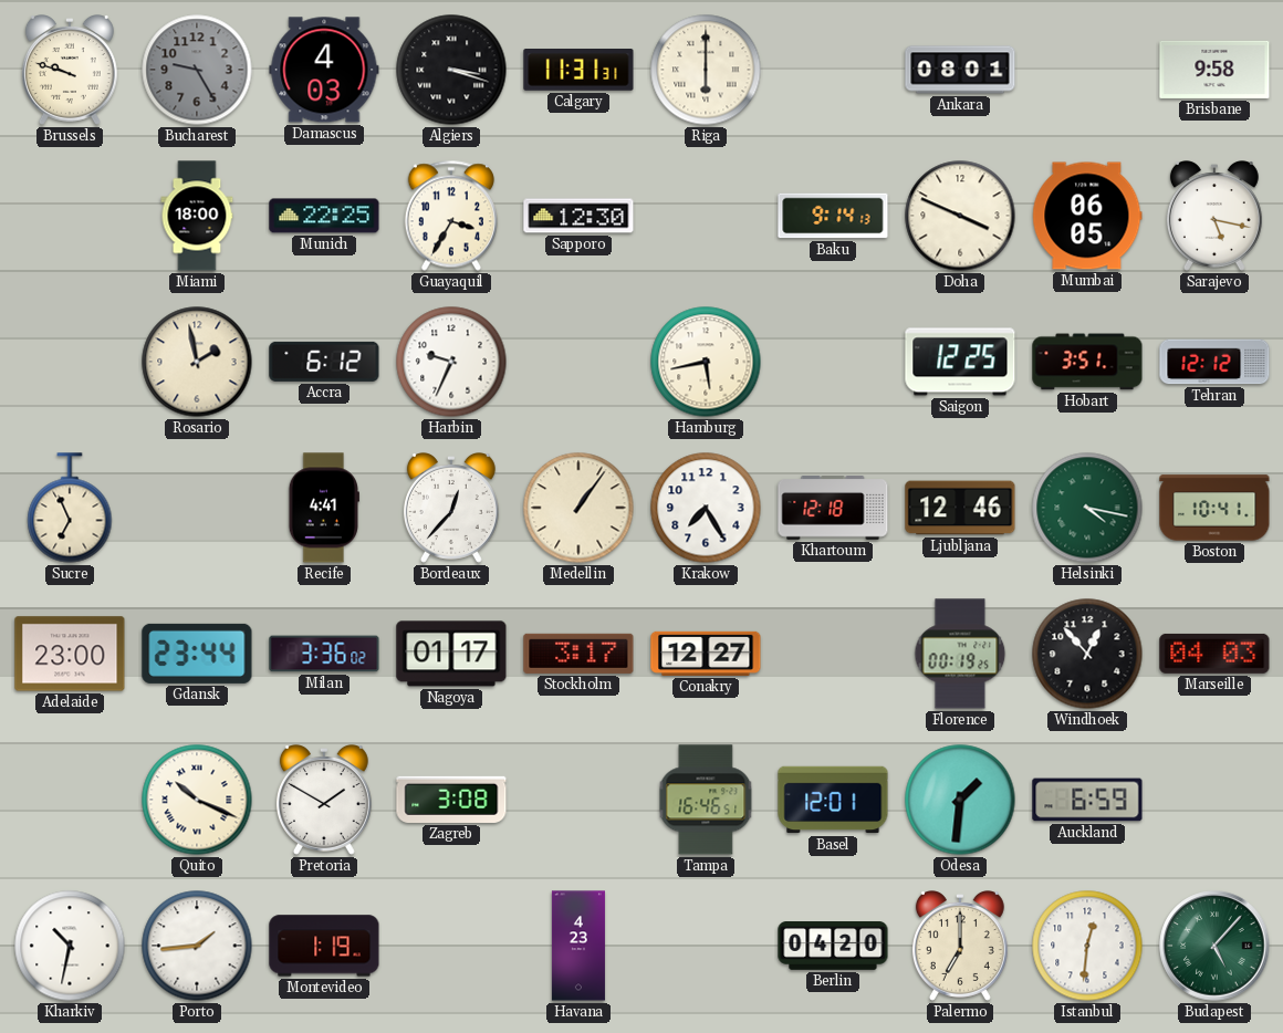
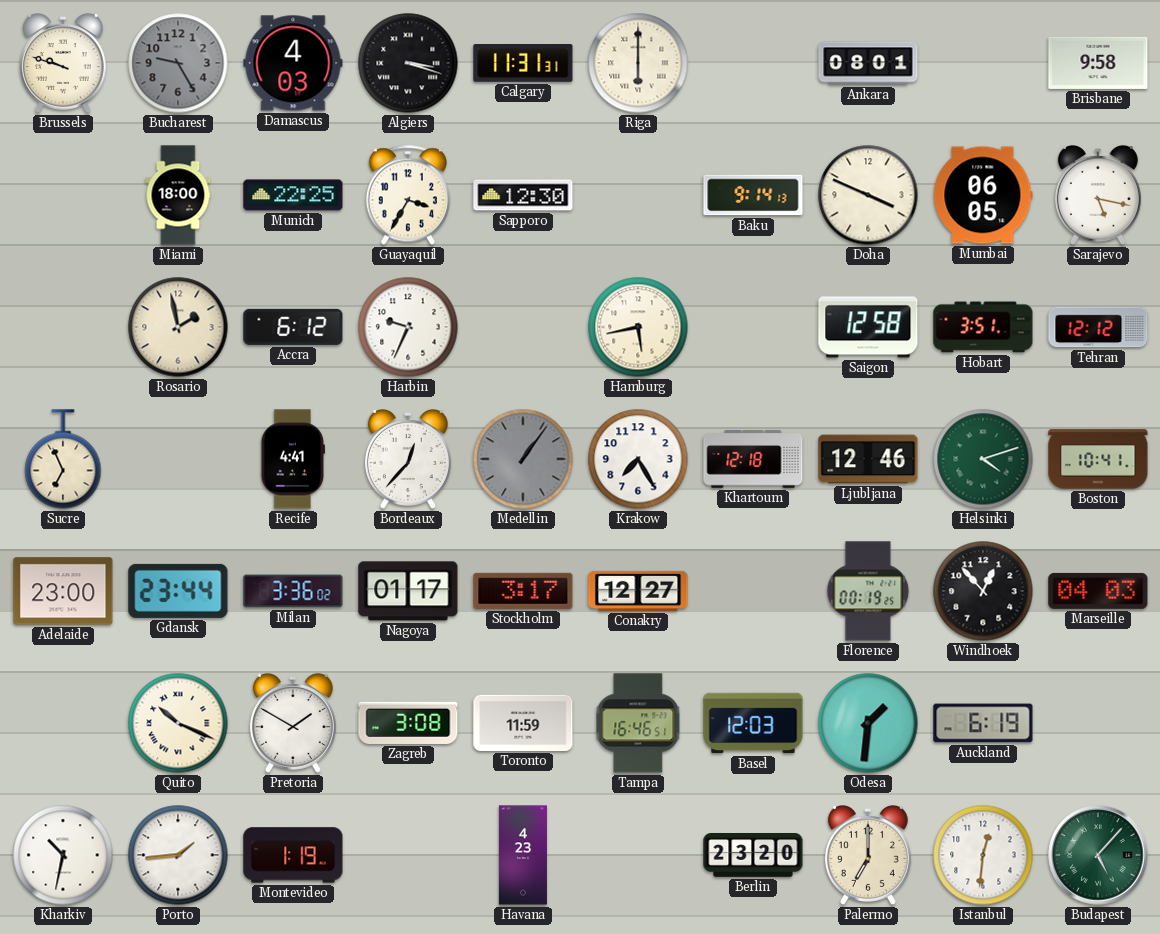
Saigon: 12:25 -> 12:58
Medellin dial: cream -> grey
Helsinki: 4:17 -> 4:12
Toronto: none -> 11:59
Basel: 12:01 -> 12:03
Auckland: 6:59 -> 6:19
Berlin: 04:20 -> 23:20
